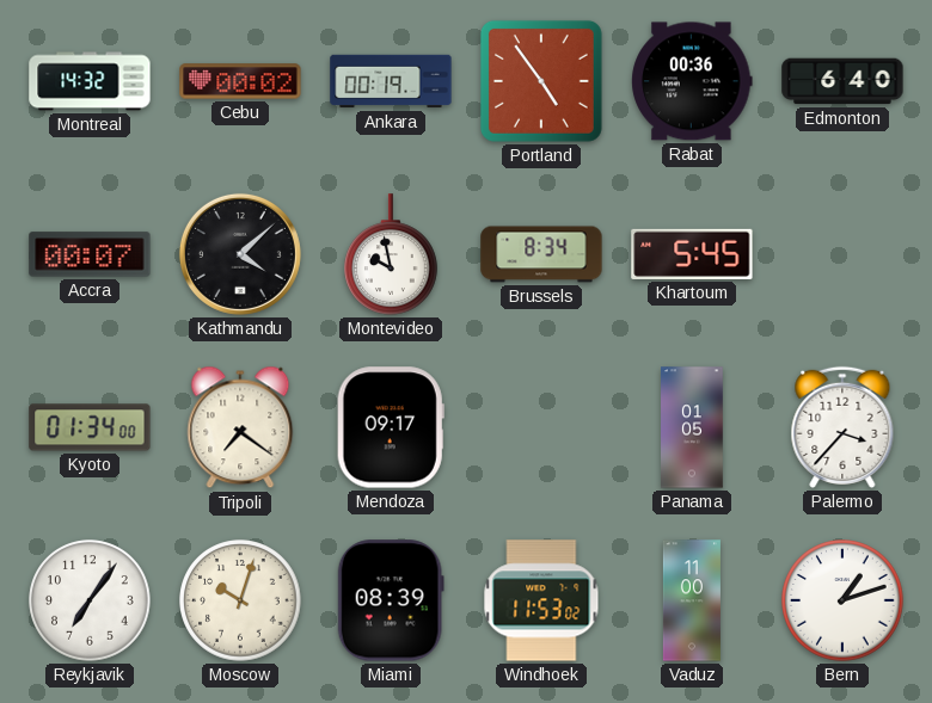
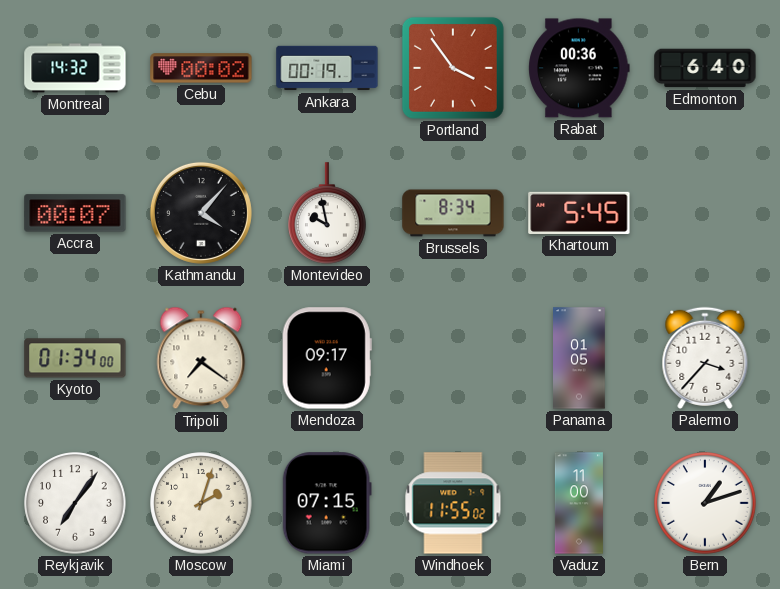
Portland: 4:54 -> 3:54
Kathmandu: 4:08 -> 4:07
Moscow: 10:03 -> 2:03
Miami: 08:39 -> 07:15
Windhoek: 11:53 -> 11:55
